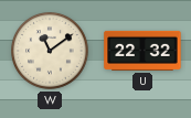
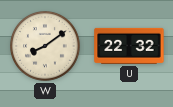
W: 11:09 -> 8:09
